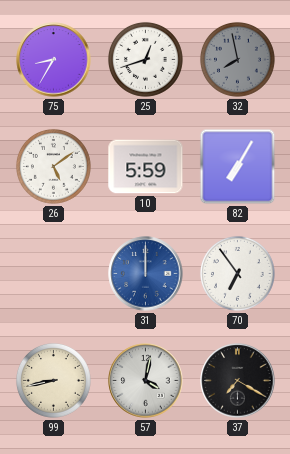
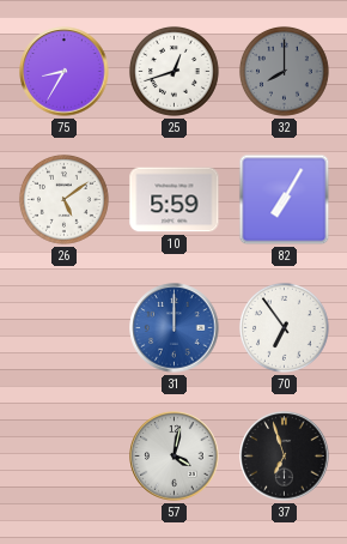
32: 7:58 -> 8:00
99: 8:43 -> none
37: 7:20 -> 6:57
